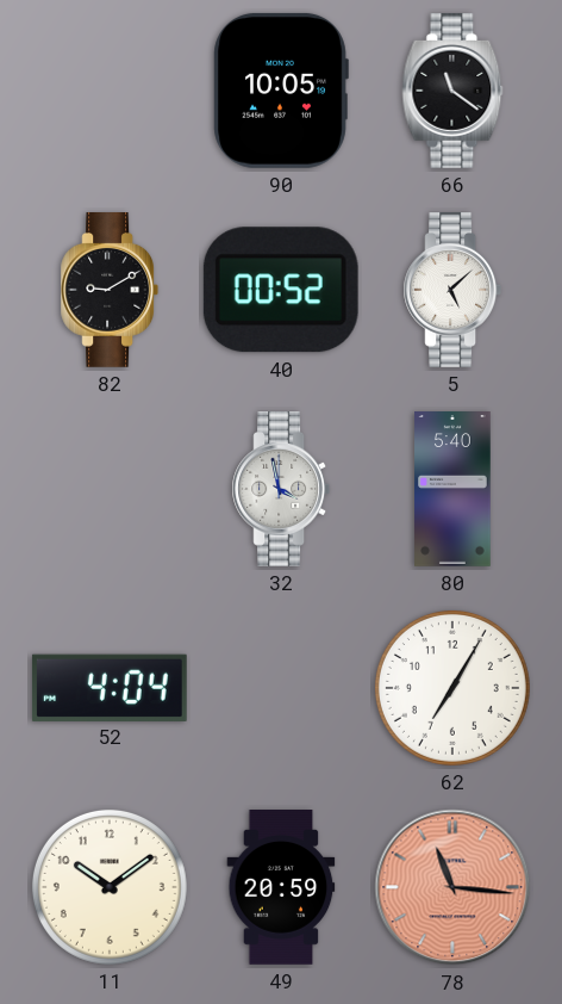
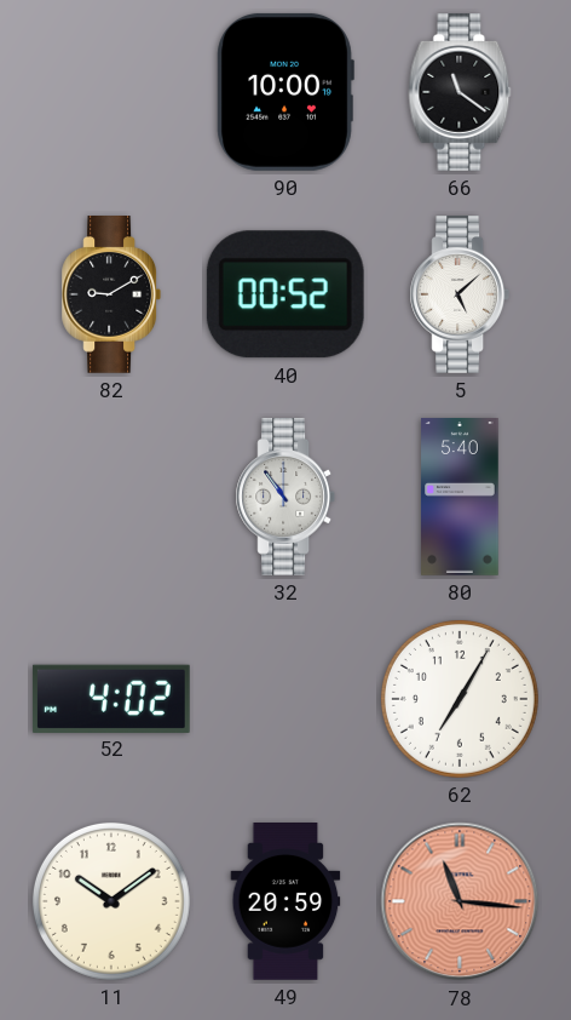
90: 10:05 -> 10:00
32: 3:58 -> 10:54
52: 4:04 -> 4:02
